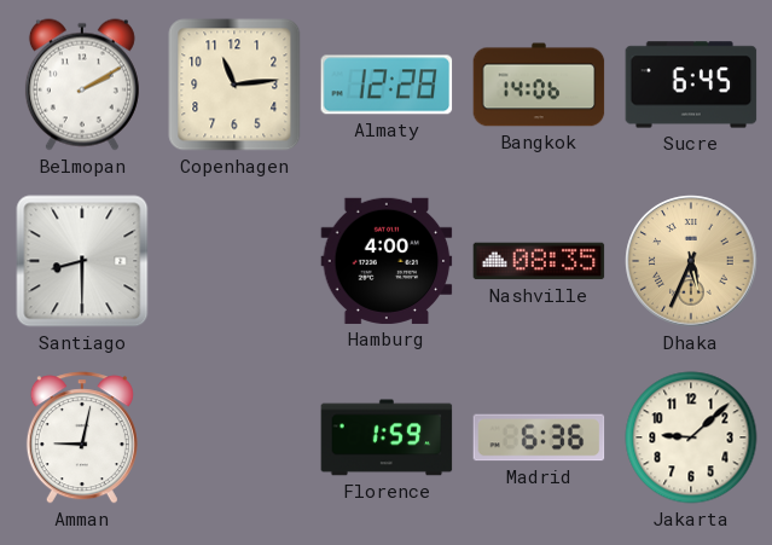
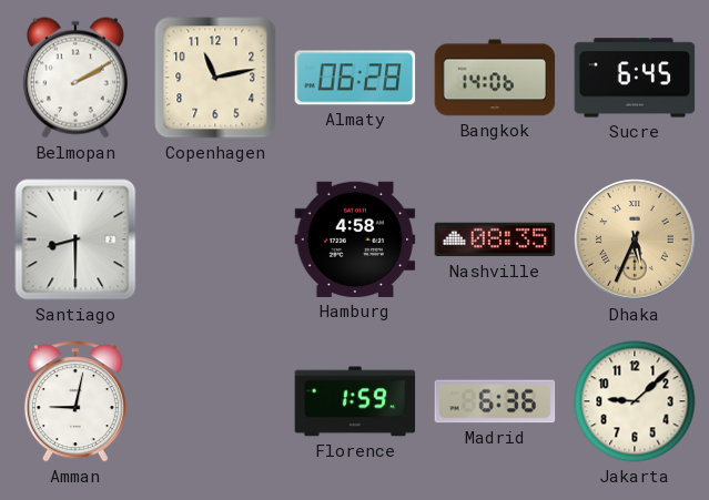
Copenhagen: 11:14 -> 11:13
Almaty: 12:28 -> 06:28
Hamburg: 4:00 -> 4:58
